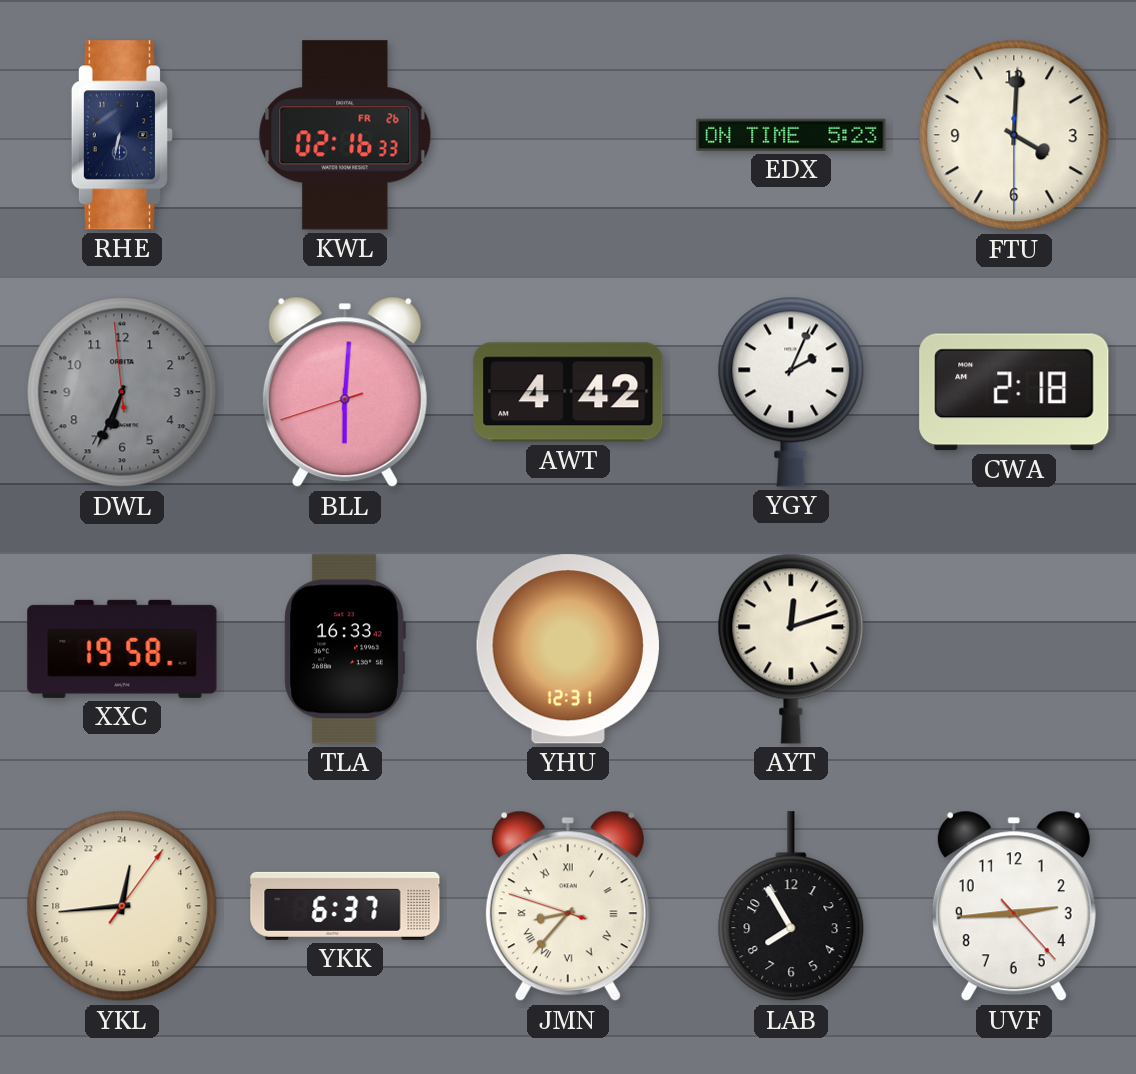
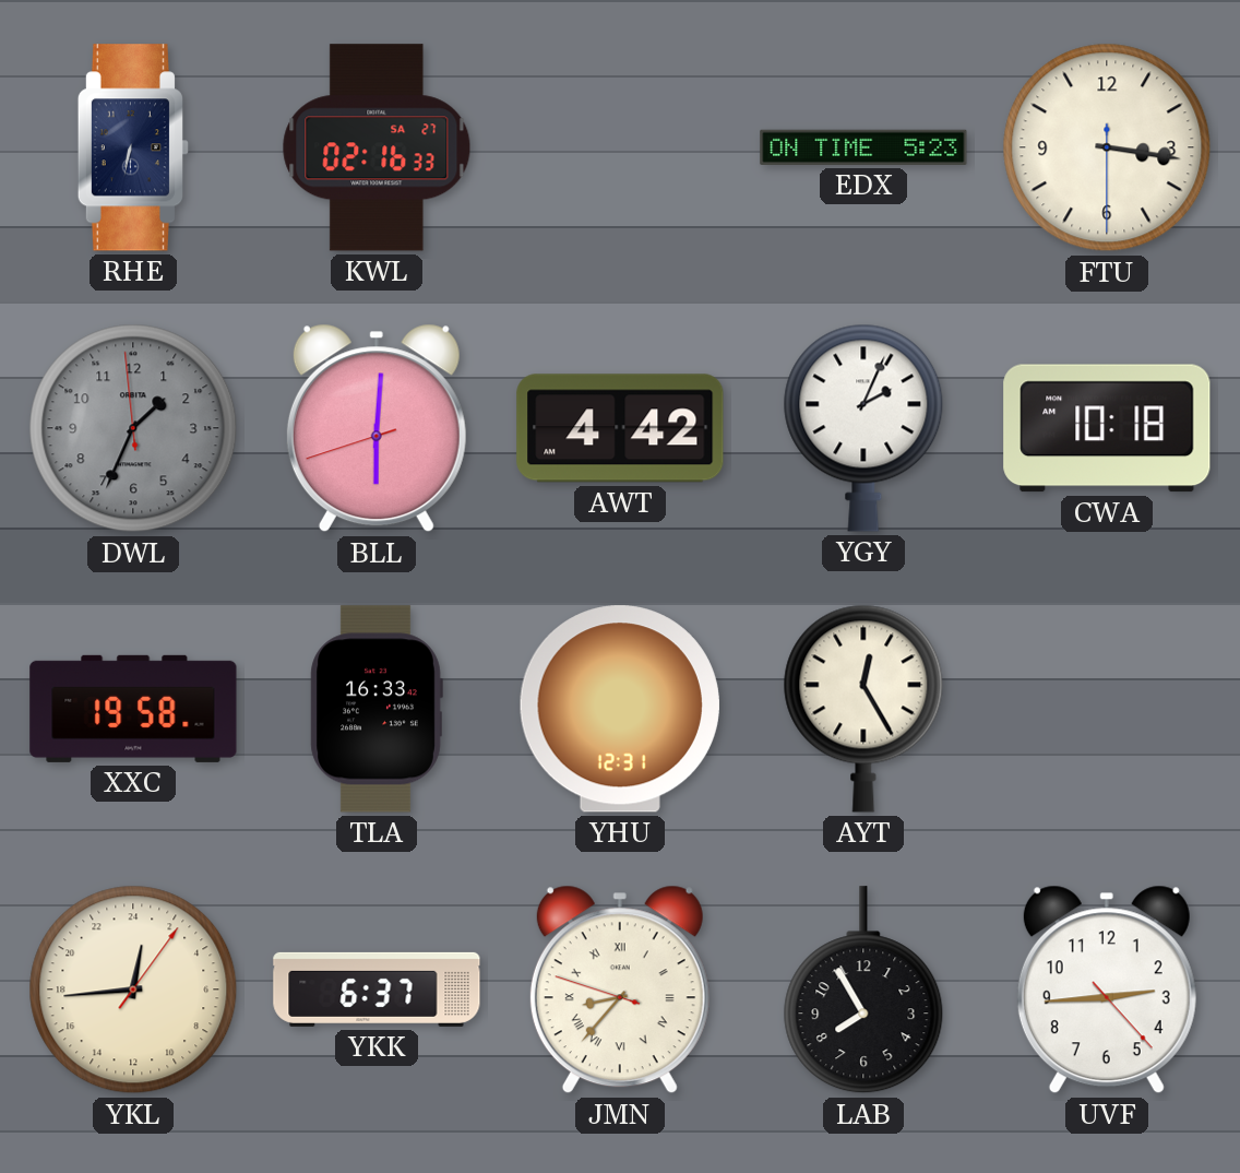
KWL date: FR 26 -> SA 27
FTU: 4:00 -> 3:16
DWL: 6:33 -> 1:33
CWA: 2:18 -> 10:18
AYT: 12:12 -> 12:25
